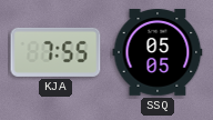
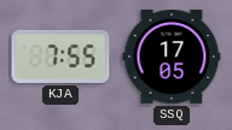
SSQ: 05:05 -> 17:05
